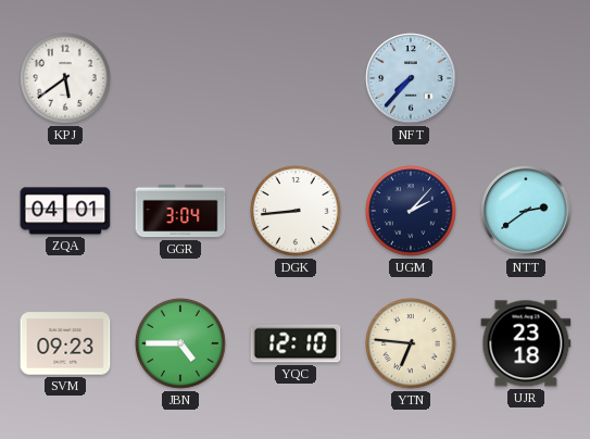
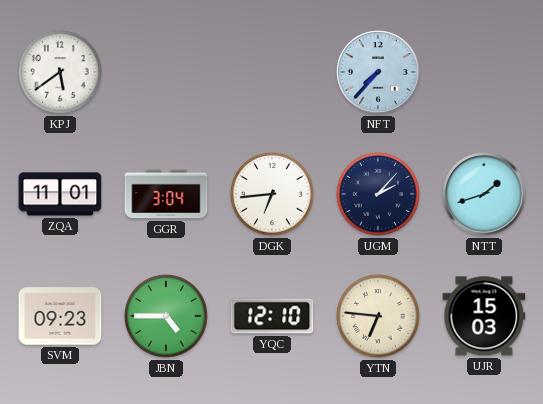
ZQA: 04:01 -> 11:01
DGK: 8:44 -> 6:44
NTT: 2:39 -> 1:42
UJR: 23:18 -> 15:03
